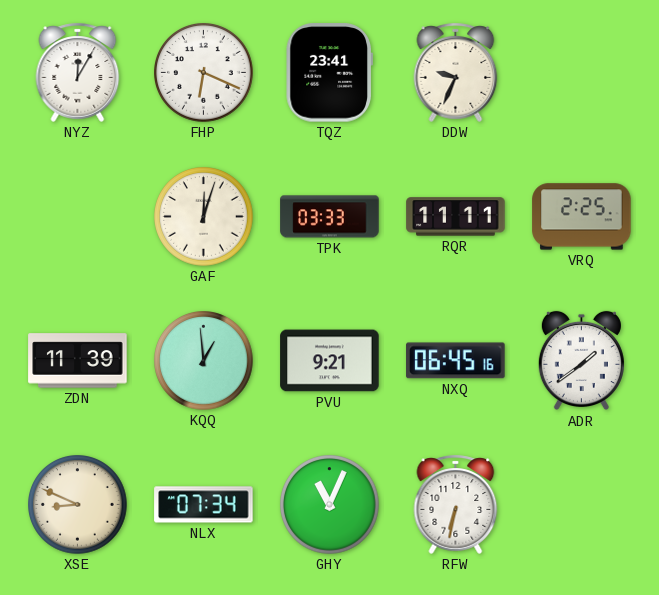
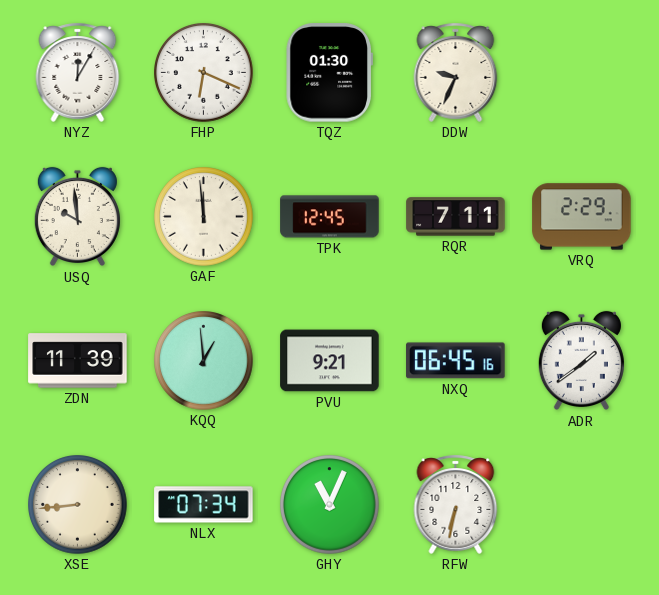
TQZ: 23:41 -> 01:30
USQ: none -> 9:59
GAF: 12:03 -> 11:59
TPK: 03:33 -> 12:45
RQR: 11:11 -> 7:11
VRQ: 2:25 -> 2:29
XSE: 8:49 -> 8:44
